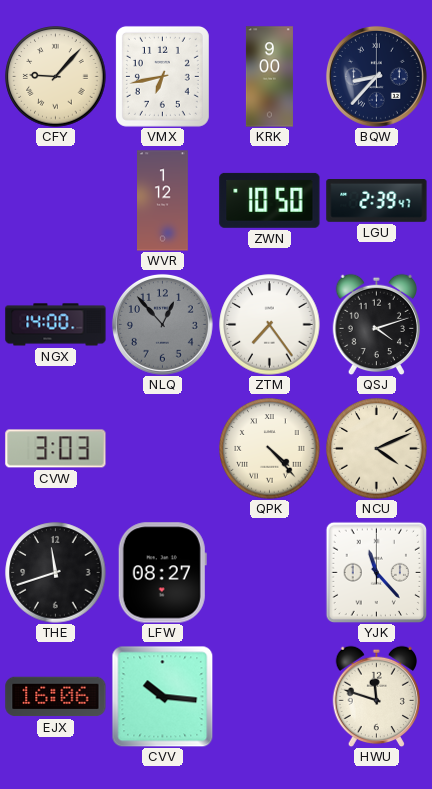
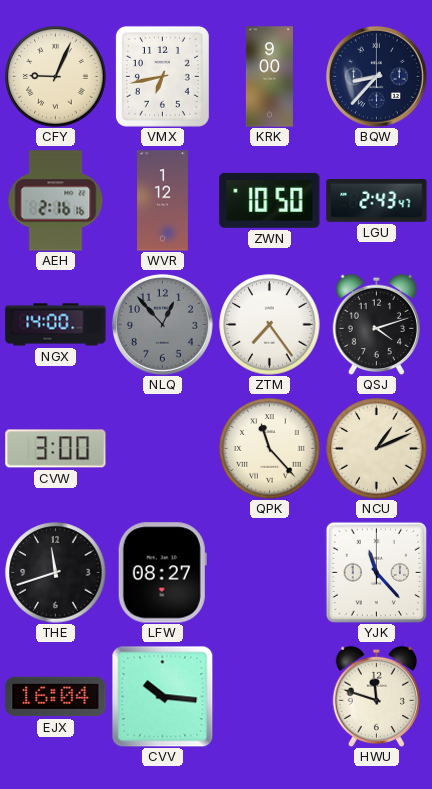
CFY: 9:07 -> 9:04
AEH: none -> 2:16
LGU: 2:39 -> 2:43
CVW: 3:03 -> 3:00
QPK: 4:23 -> 11:23
NCU: 4:11 -> 1:11
EJX: 16:06 -> 16:04
